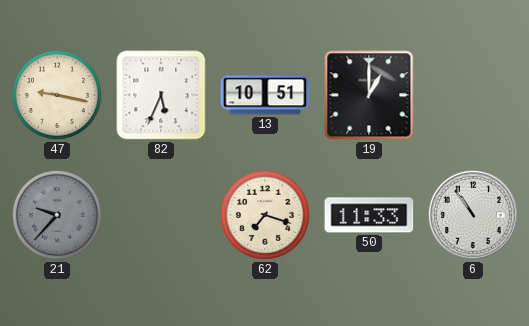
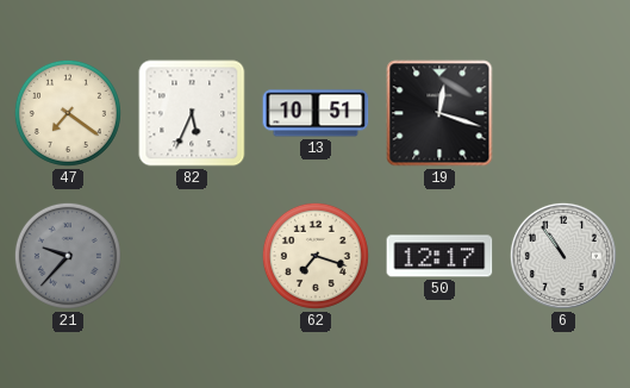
47: 9:17 -> 7:21
19: 1:00 -> 12:18
50: 11:33 -> 12:17
